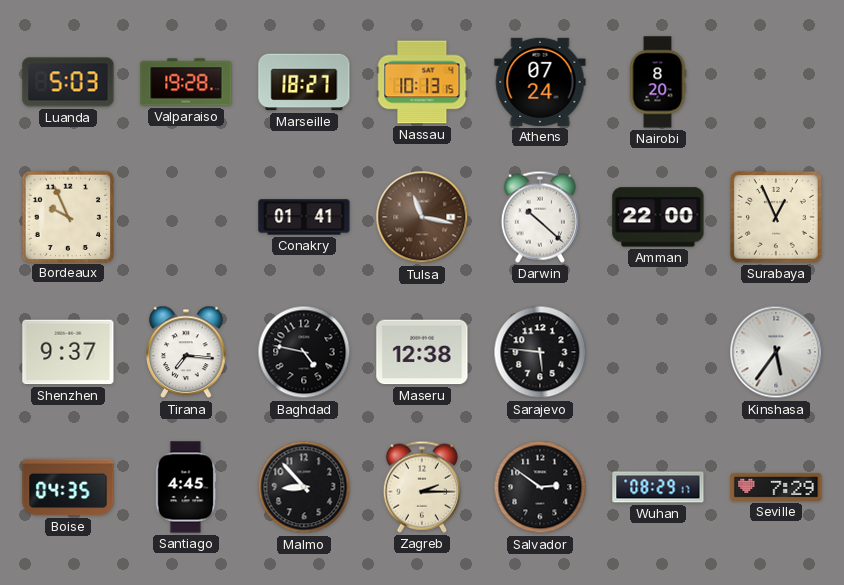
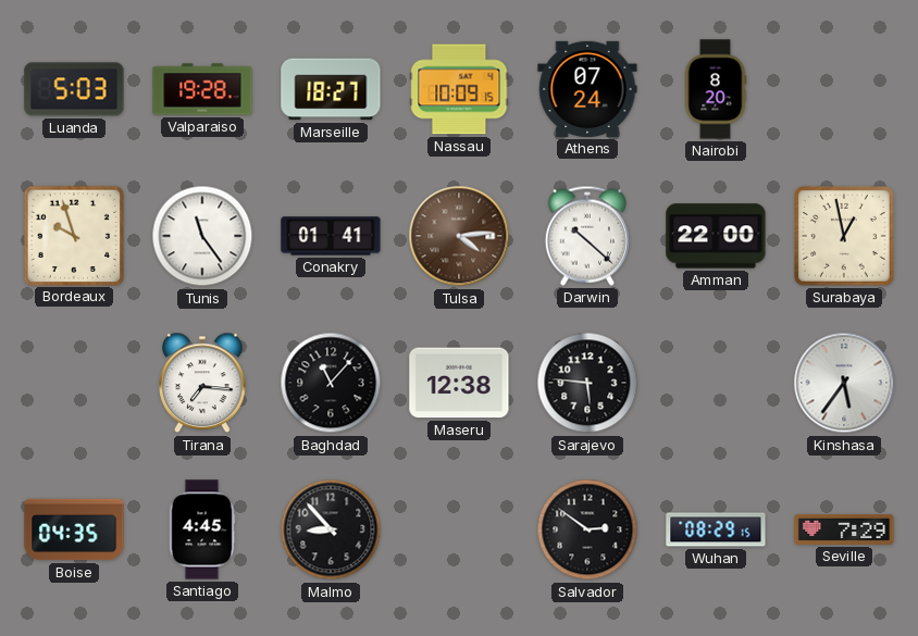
Nassau: 10:13 -> 10:09
Bordeaux: 9:56 -> 9:57
Tunis: none -> 11:24
Tulsa: 11:17 -> 4:14
Surabaya: 12:56 -> 12:58
Shenzhen: 9:37 -> none
Baghdad: 4:47 -> 11:07
Zagreb: 2:15 -> none
Wuhan: 08:29:17 -> 08:29:15
